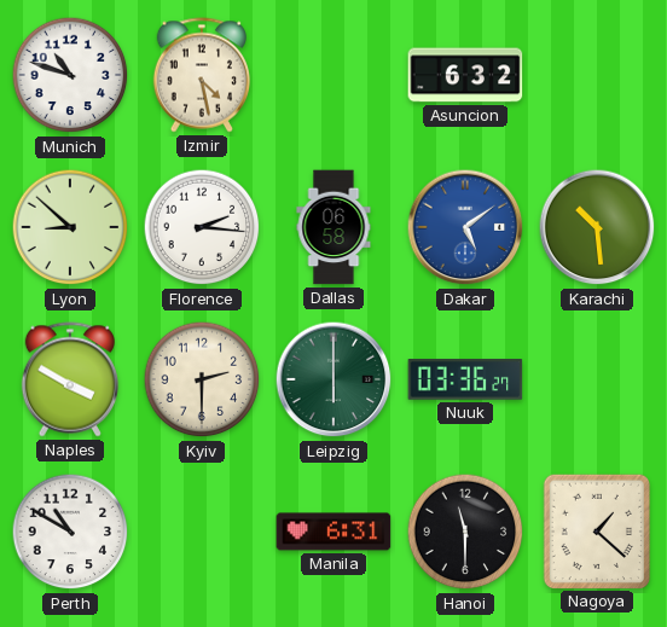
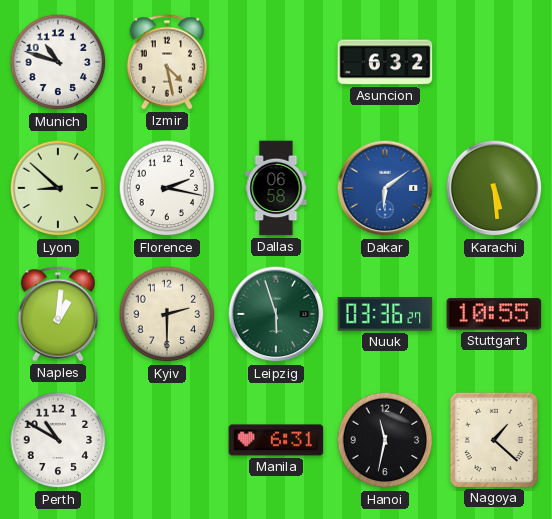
Florence: 2:16 -> 2:17
Dakar: 5:09 -> 6:09
Karachi: 10:29 -> 5:29
Naples: 3:50 -> 1:01
Leipzig: 6:00 -> 5:57
Stuttgart: none -> 10:55
Hanoi: 11:30 -> 11:32
